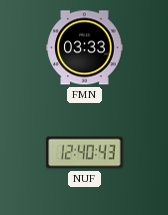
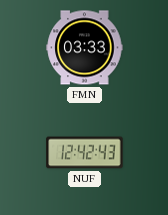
NUF: 12:40 -> 12:42
